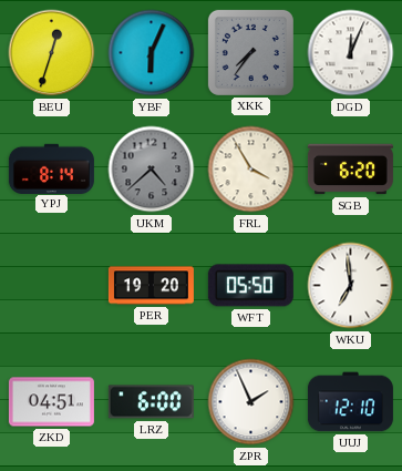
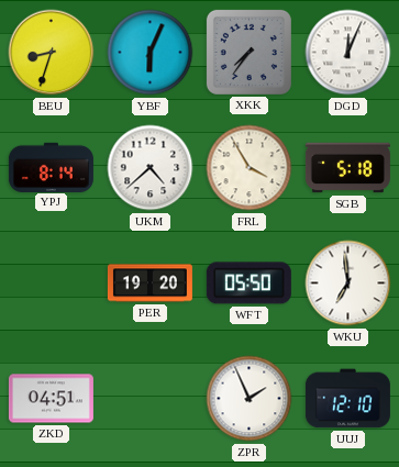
BEU: 12:33 -> 8:33
UKM dial: grey -> white
SGB: 6:20 -> 5:18
LRZ: 6:00 -> none
